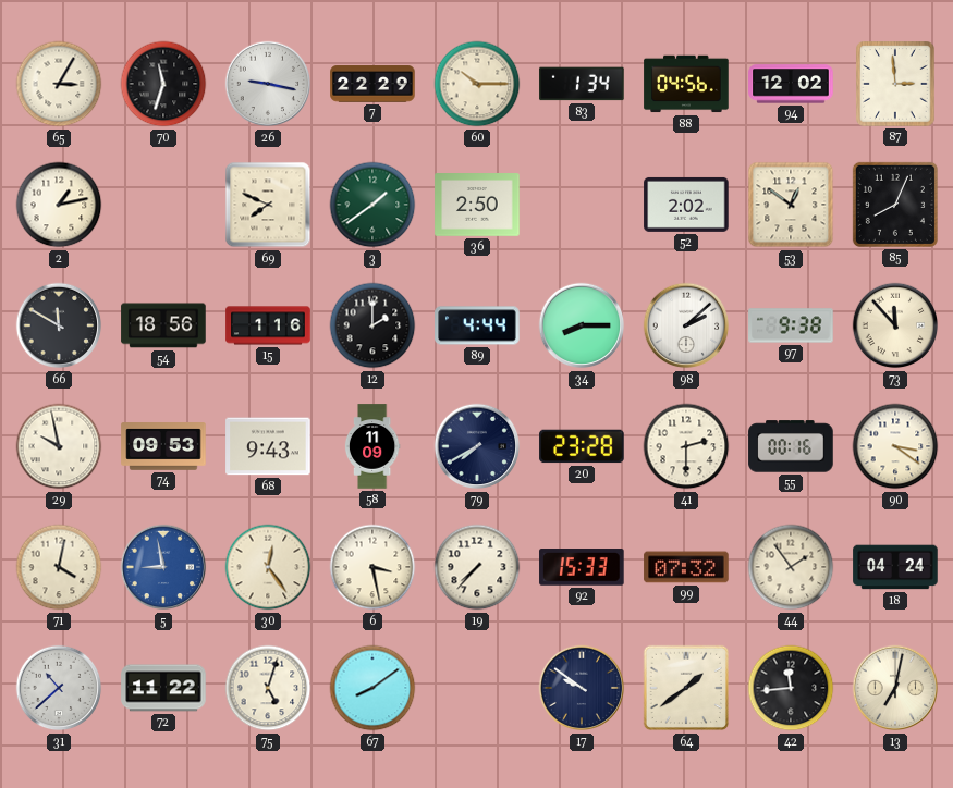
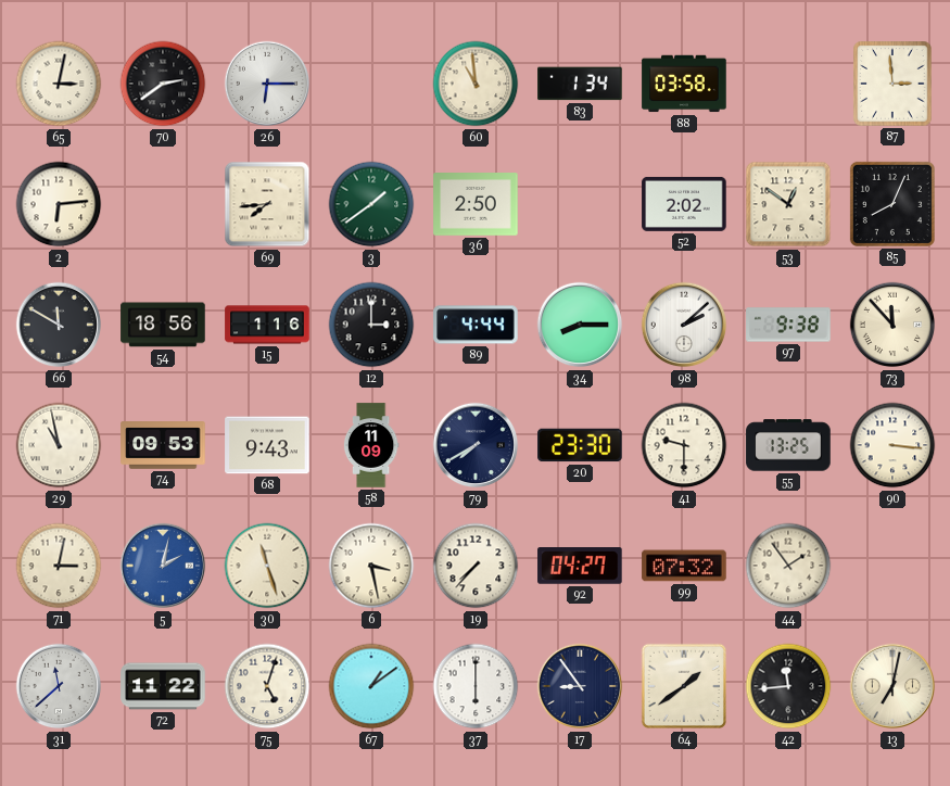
65: 3:05 -> 3:02
70: 11:33 -> 2:39
26: 9:17 -> 6:15
7: 22:29 -> none
60: 10:15 -> 10:59
88: 04:56 -> 03:58
94: 12:02 -> none
2: 1:13 -> 6:14
69: 7:49 -> 7:44
12: 2:00 -> 3:00
29: 9:58 -> 10:58
20: 23:28 -> 23:30
41: 2:30 -> 9:30
55: 00:16 -> 13:25
90: 3:21 -> 3:16
71: 4:02 -> 3:02
5: 8:58 -> 2:02
30: 12:24 -> 11:27
92: 15:33 -> 04:27
18: 04:24 -> none
31: 10:38 -> 11:38
67: 8:09 -> 1:09
37: none -> 6:00
17: 9:51 -> 8:54
